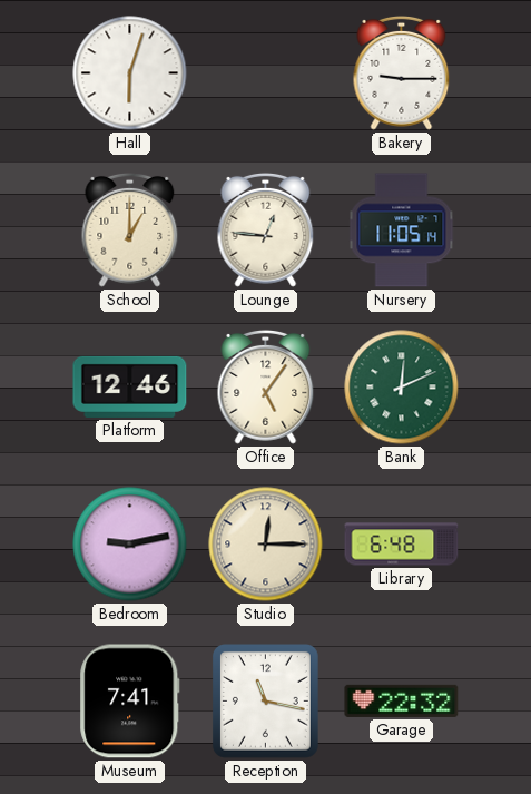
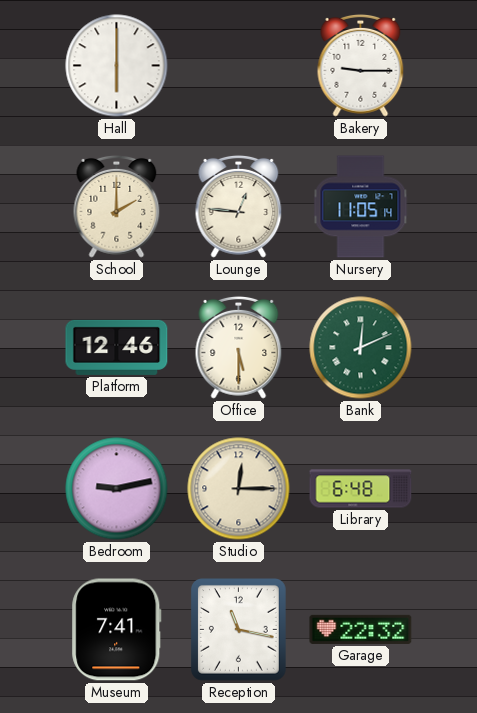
Hall: 6:03 -> 6:00
School: 1:00 -> 2:00
Office: 5:06 -> 5:30
